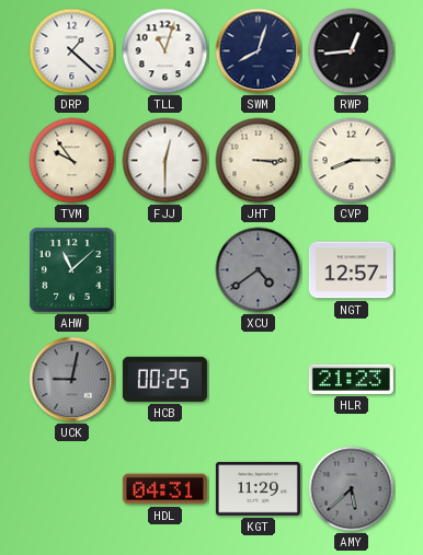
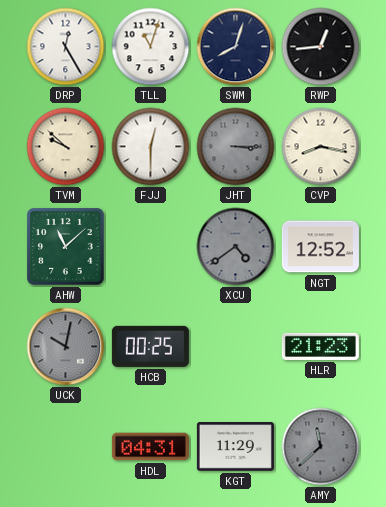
DRP: 1:22 -> 12:25
TVM: 9:54 -> 9:52
JHT dial: cream -> grey
CVP: 8:15 -> 8:17
NGT: 12:57 -> 12:52
UCK: 9:02 -> 10:02
AMY: 5:38 -> 11:38
